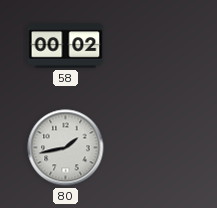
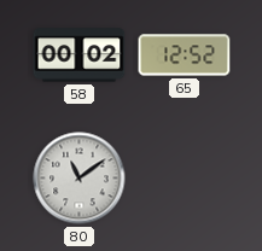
65: none -> 12:52
80: 1:43 -> 11:09
